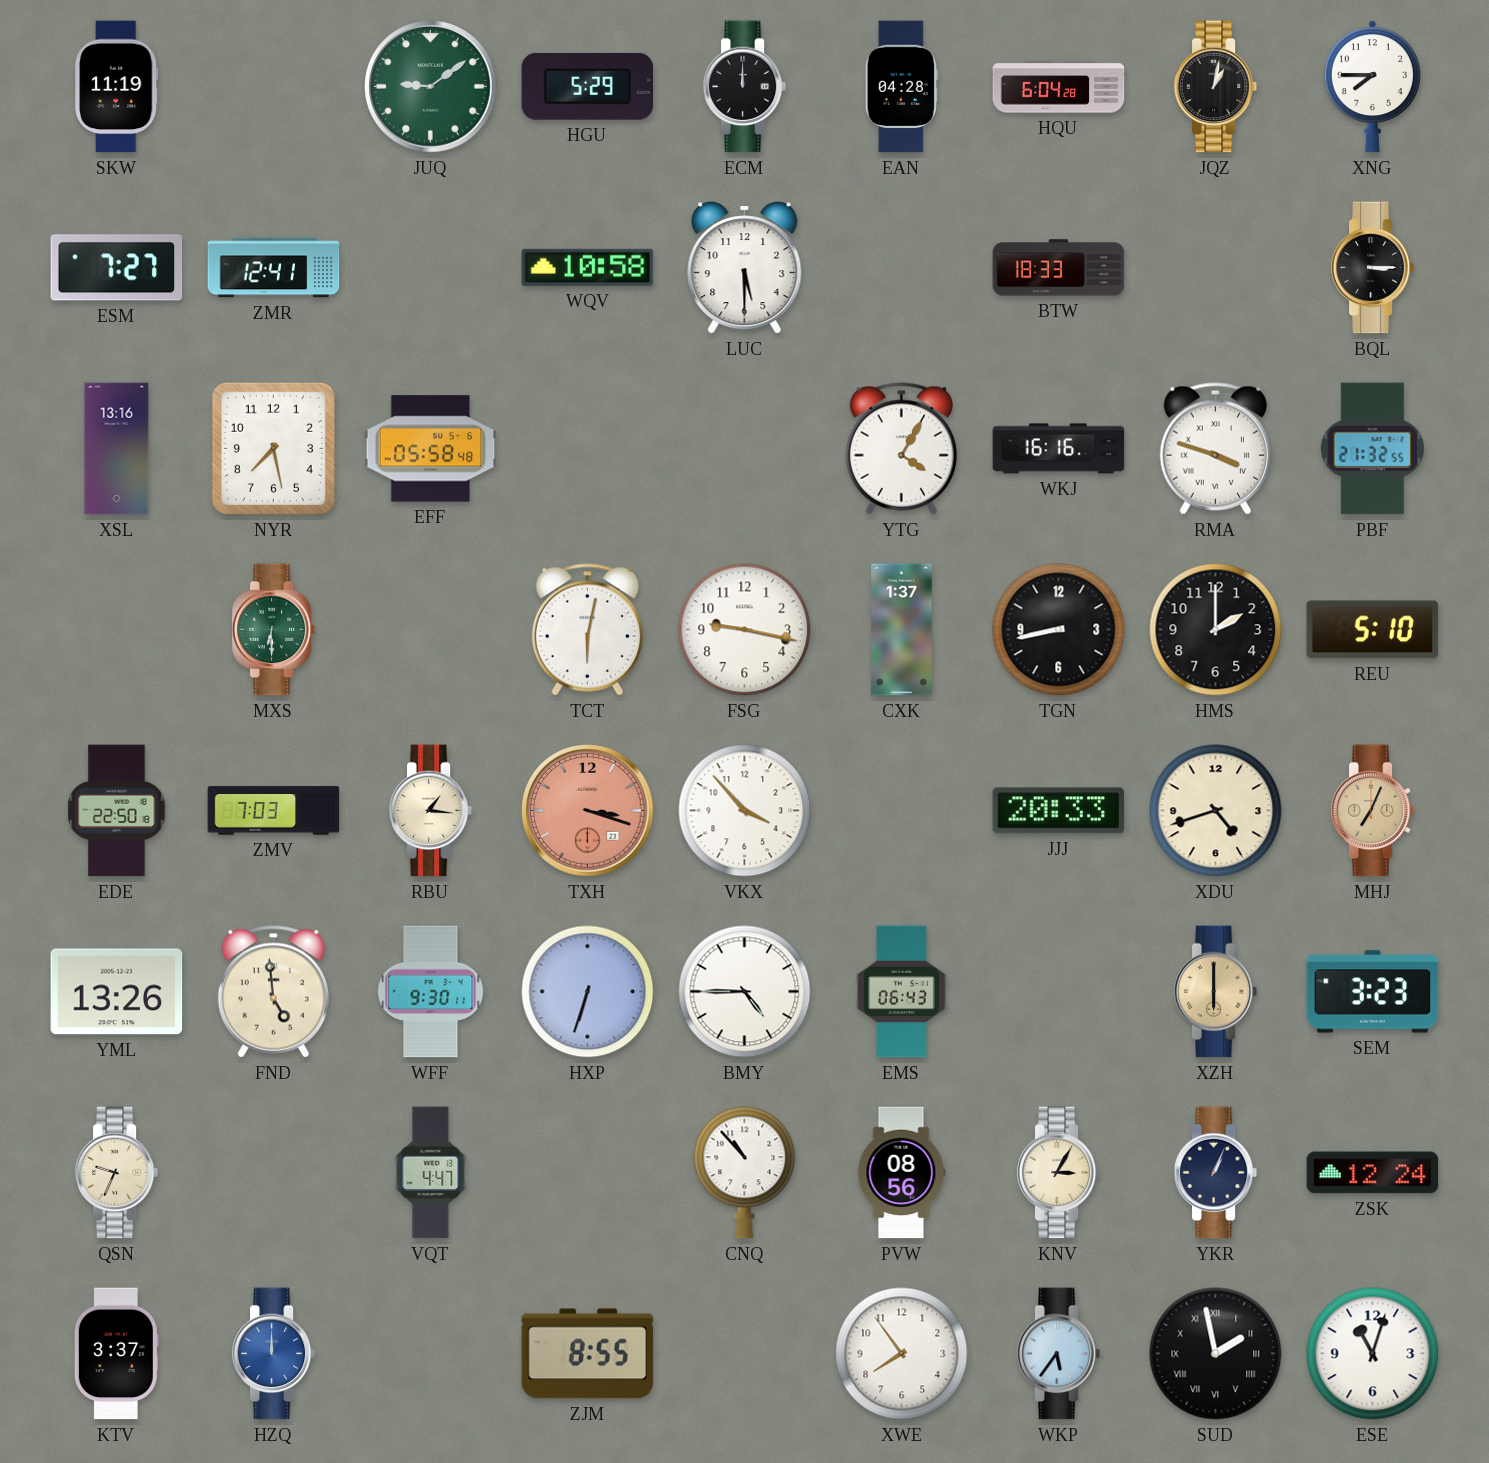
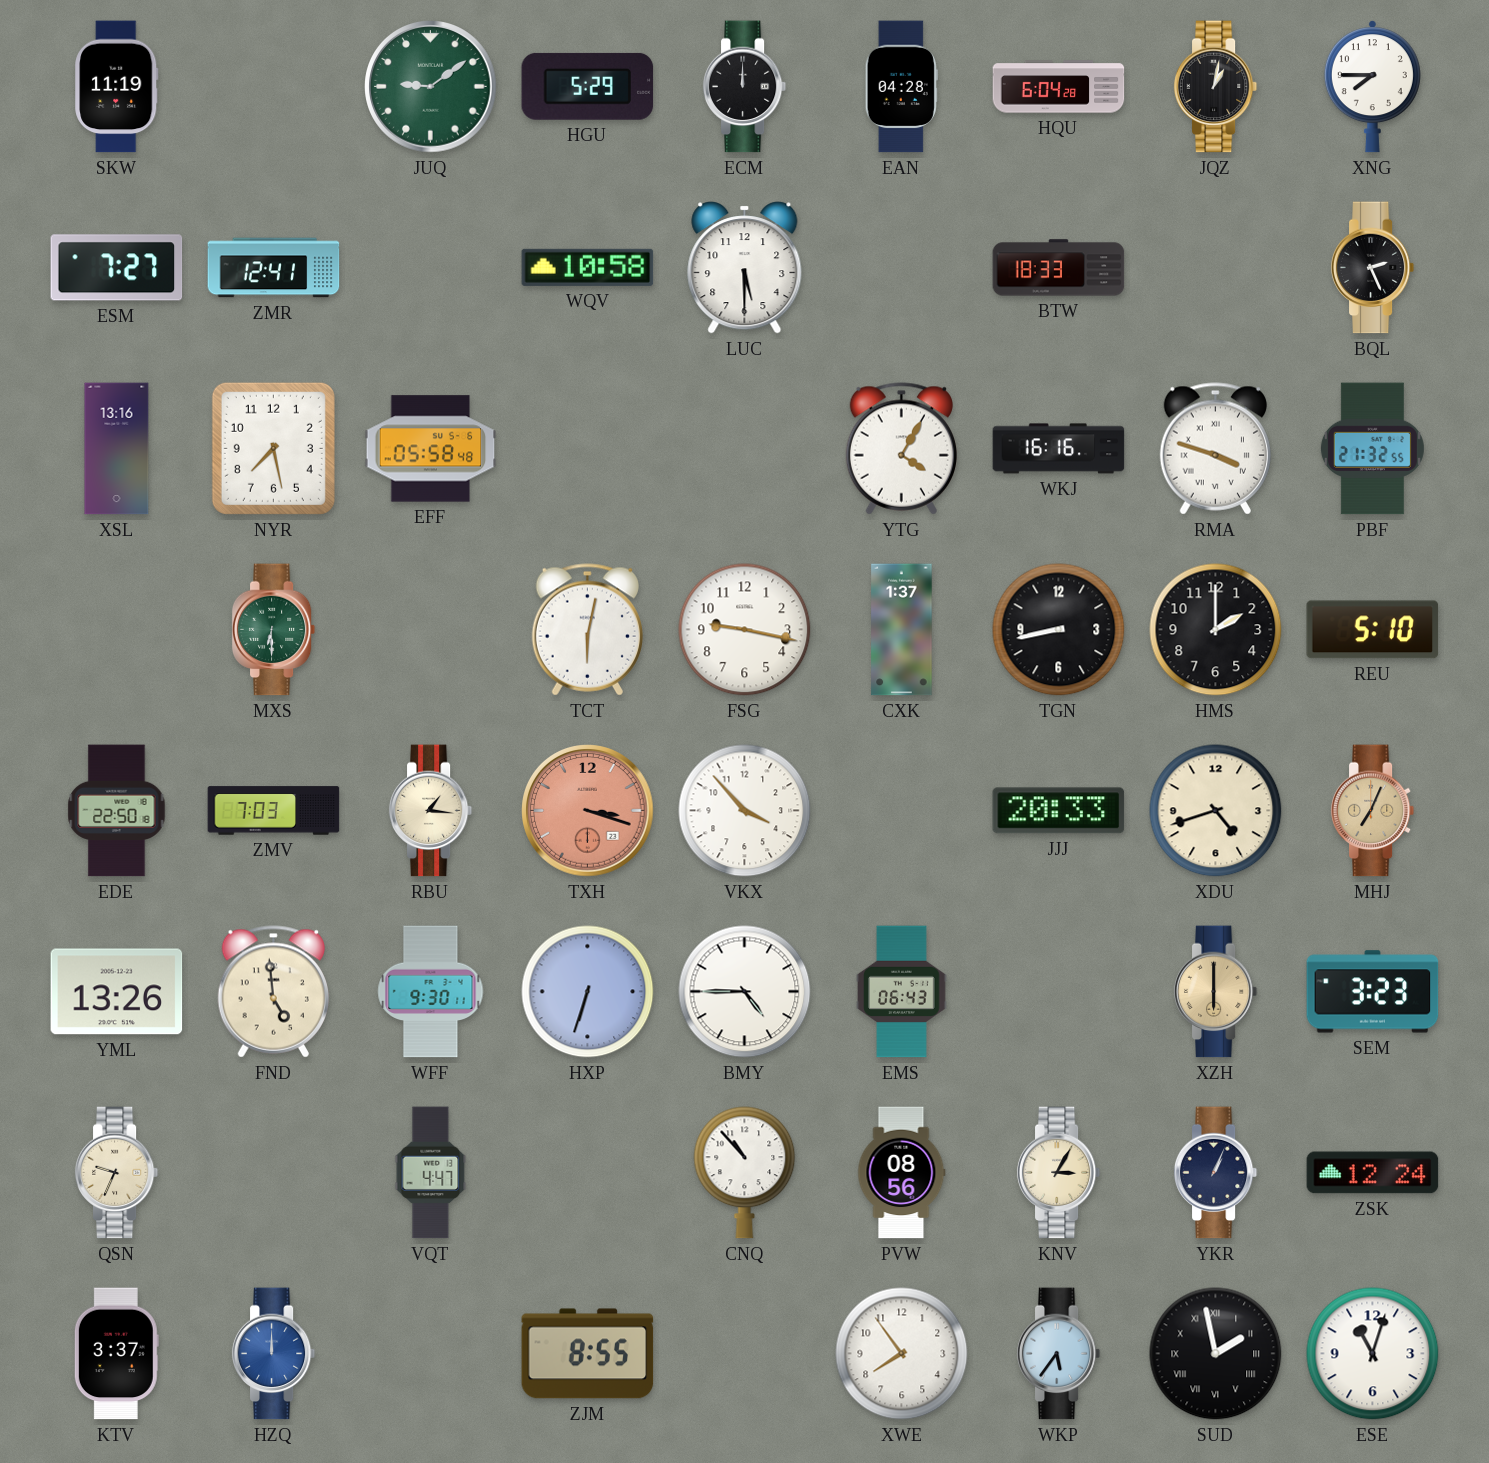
BQL: 3:15 -> 2:26
